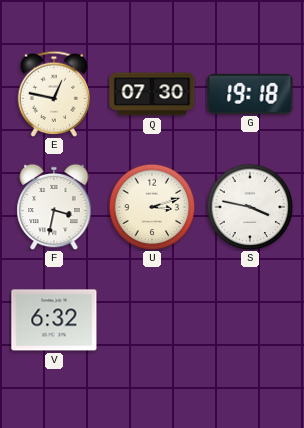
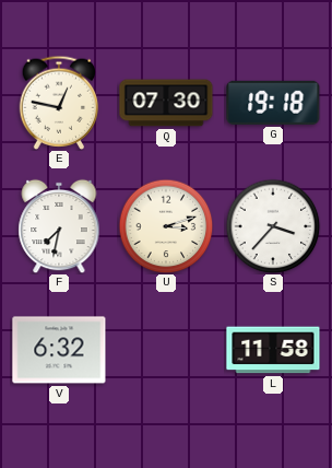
F: 3:32 -> 7:32
S: 3:47 -> 3:37
L: none -> 11:58
